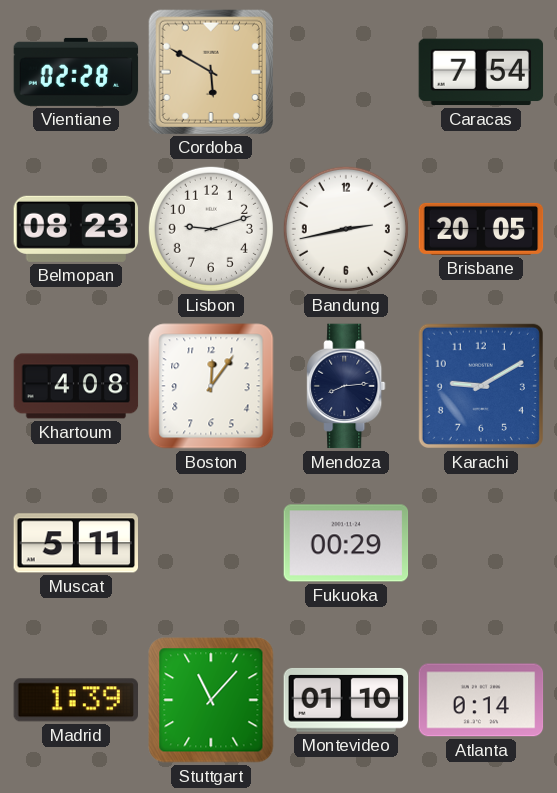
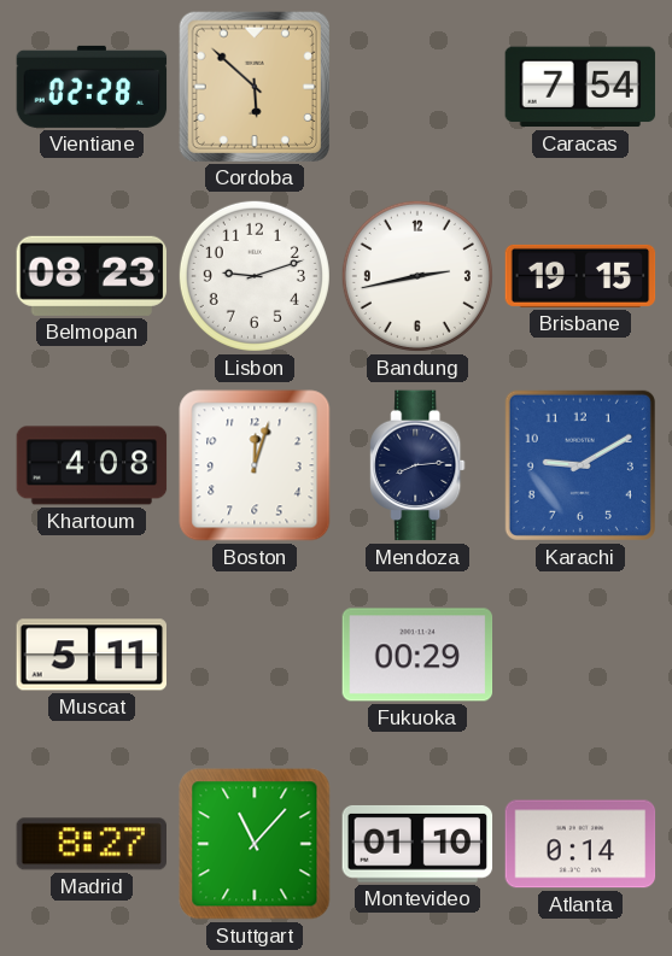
Cordoba: 5:50 -> 5:52
Brisbane: 20:05 -> 19:15
Boston: 12:06 -> 12:03
Madrid: 1:39 -> 8:27
